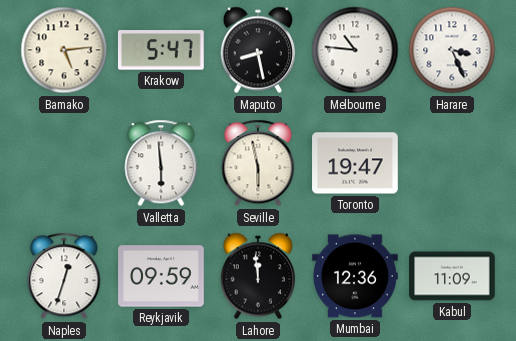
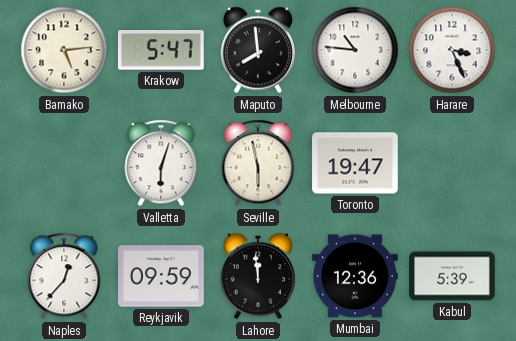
Maputo: 8:28 -> 7:59
Valletta: 5:59 -> 6:03
Naples: 12:33 -> 12:37
Kabul: 11:09 -> 5:39
